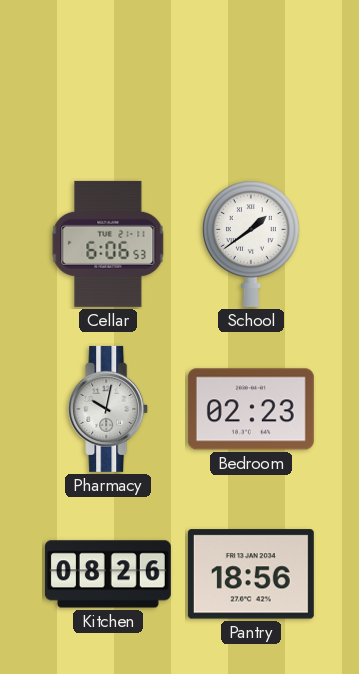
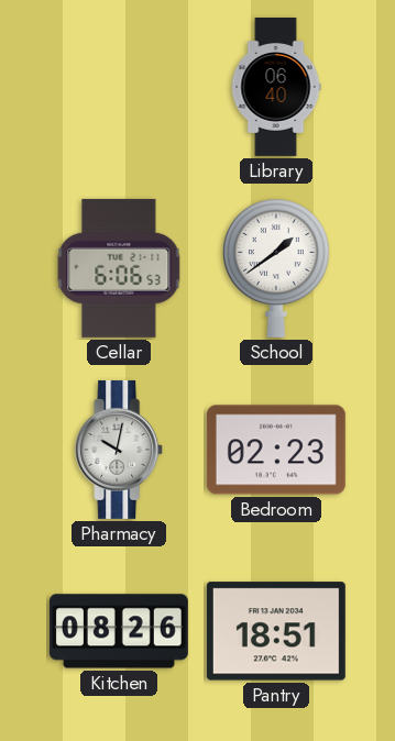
Library: none -> 06:40
Pantry: 18:56 -> 18:51
